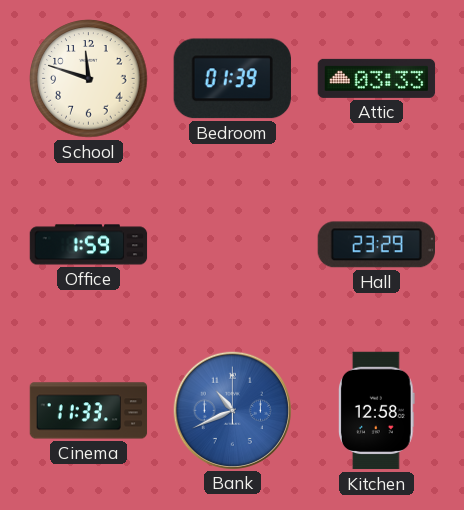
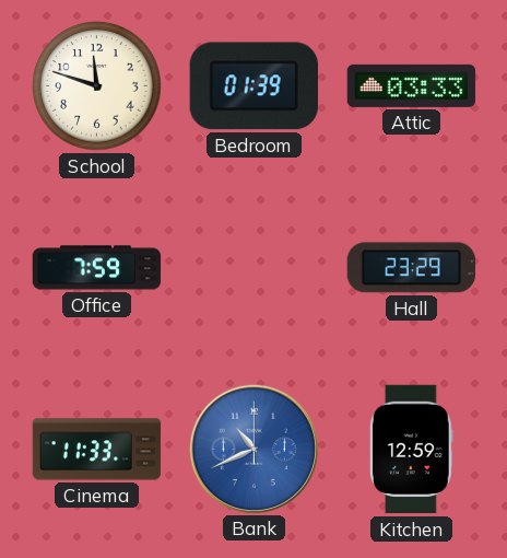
Office: 1:59 -> 7:59
Kitchen: 12:58 -> 12:59
